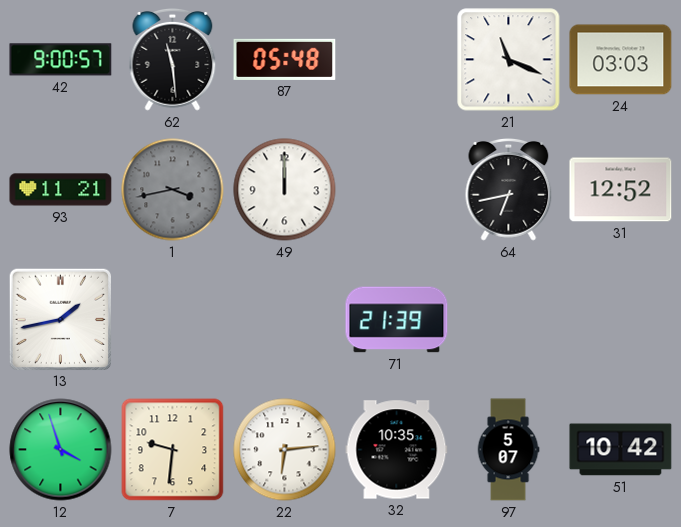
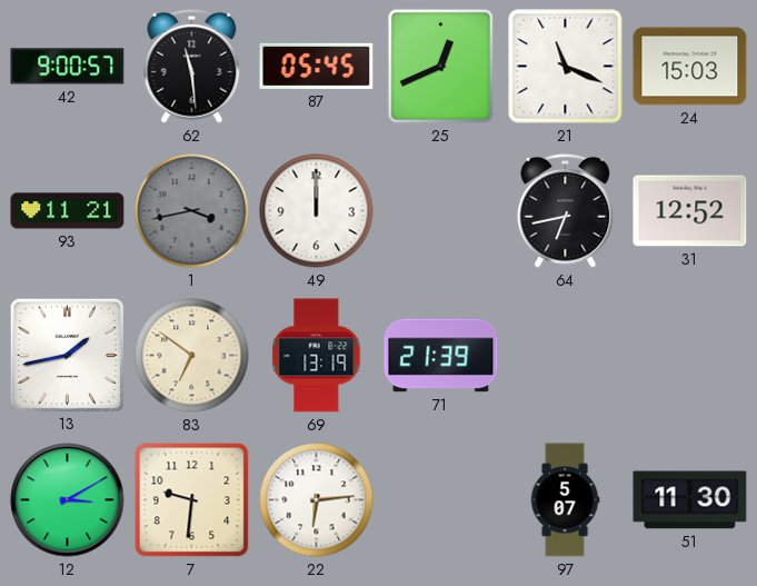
87: 05:48 -> 05:45
25: none -> 12:41
24: 03:03 -> 15:03
83: none -> 6:51
69: none -> 13:19
12: 3:57 -> 3:10
32: 10:35 -> none
51: 10:42 -> 11:30
